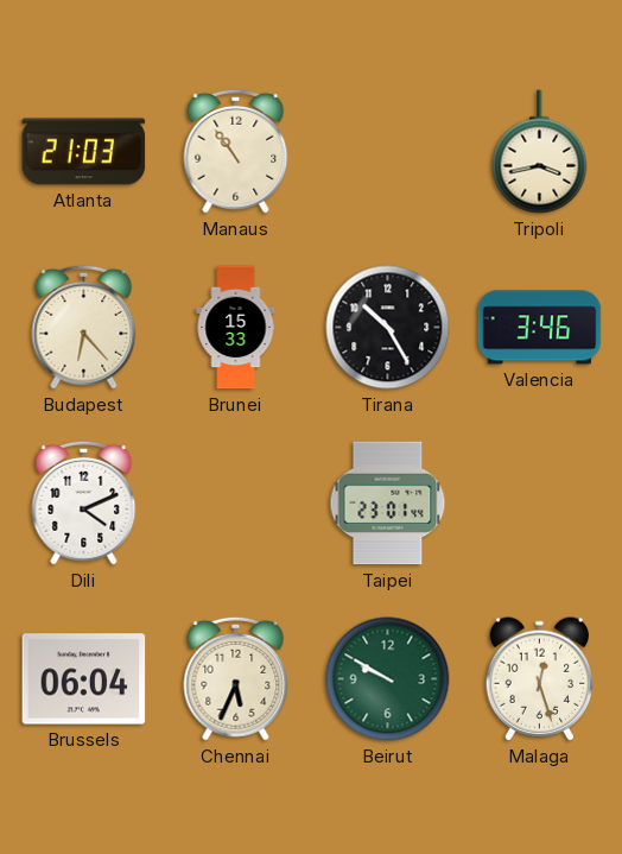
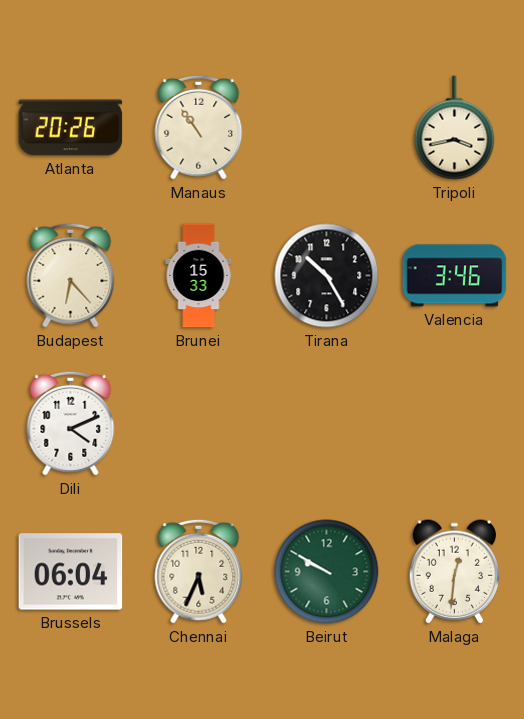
Atlanta: 21:03 -> 20:26
Taipei: 23:01 -> none
Malaga: 12:27 -> 12:31
